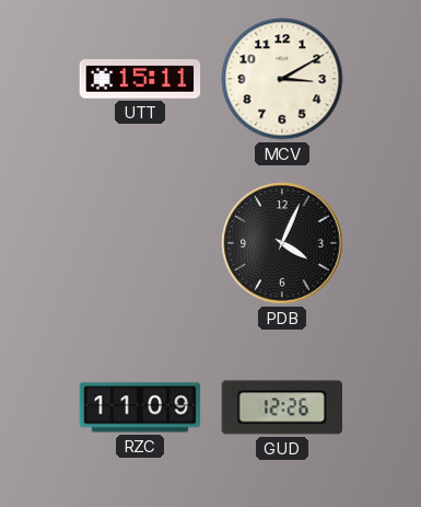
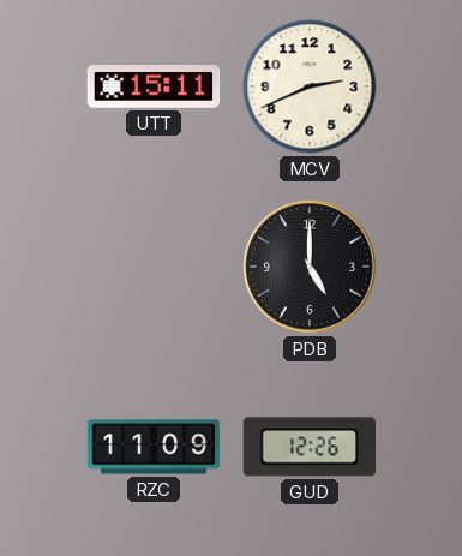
MCV: 3:10 -> 2:41
PDB: 4:04 -> 5:00
